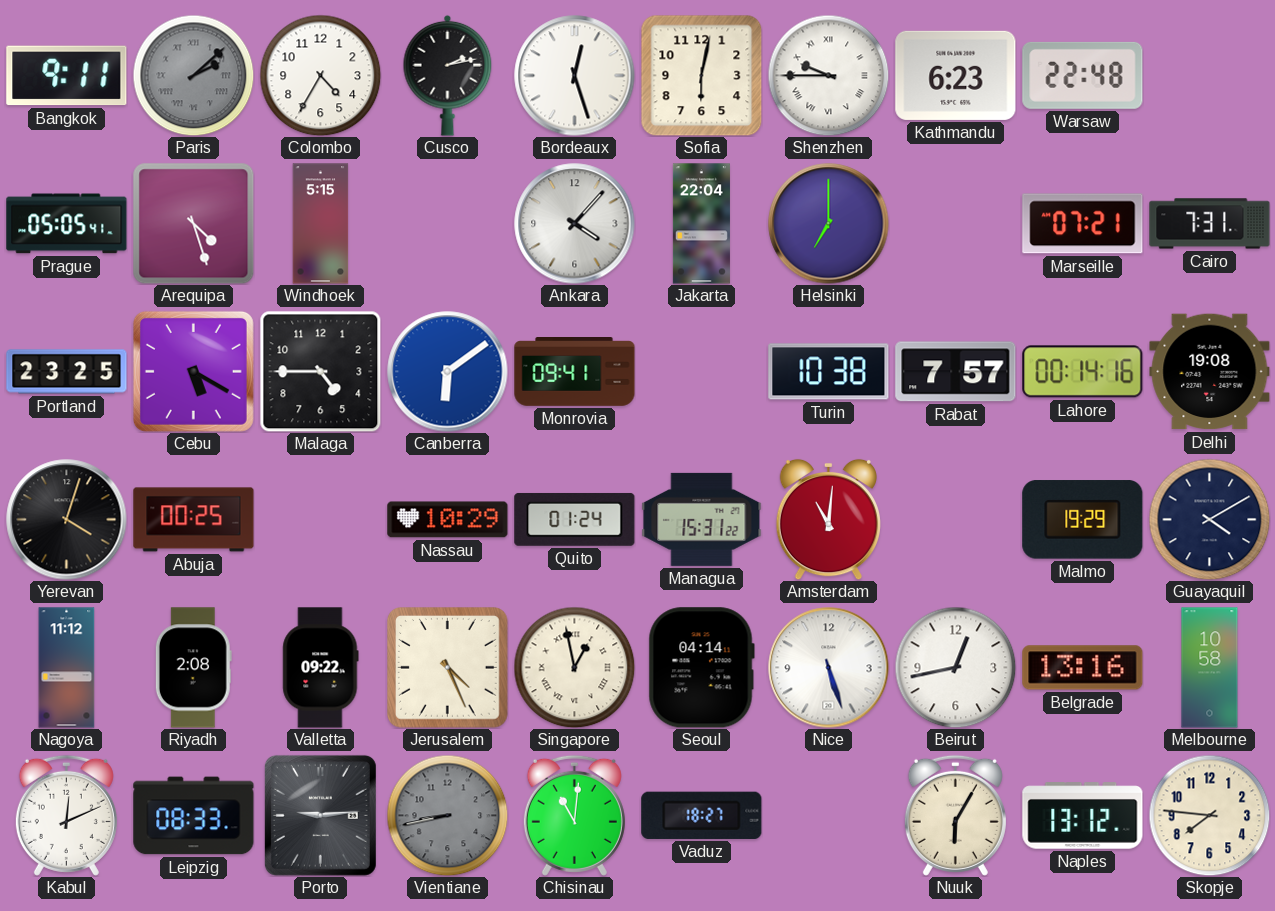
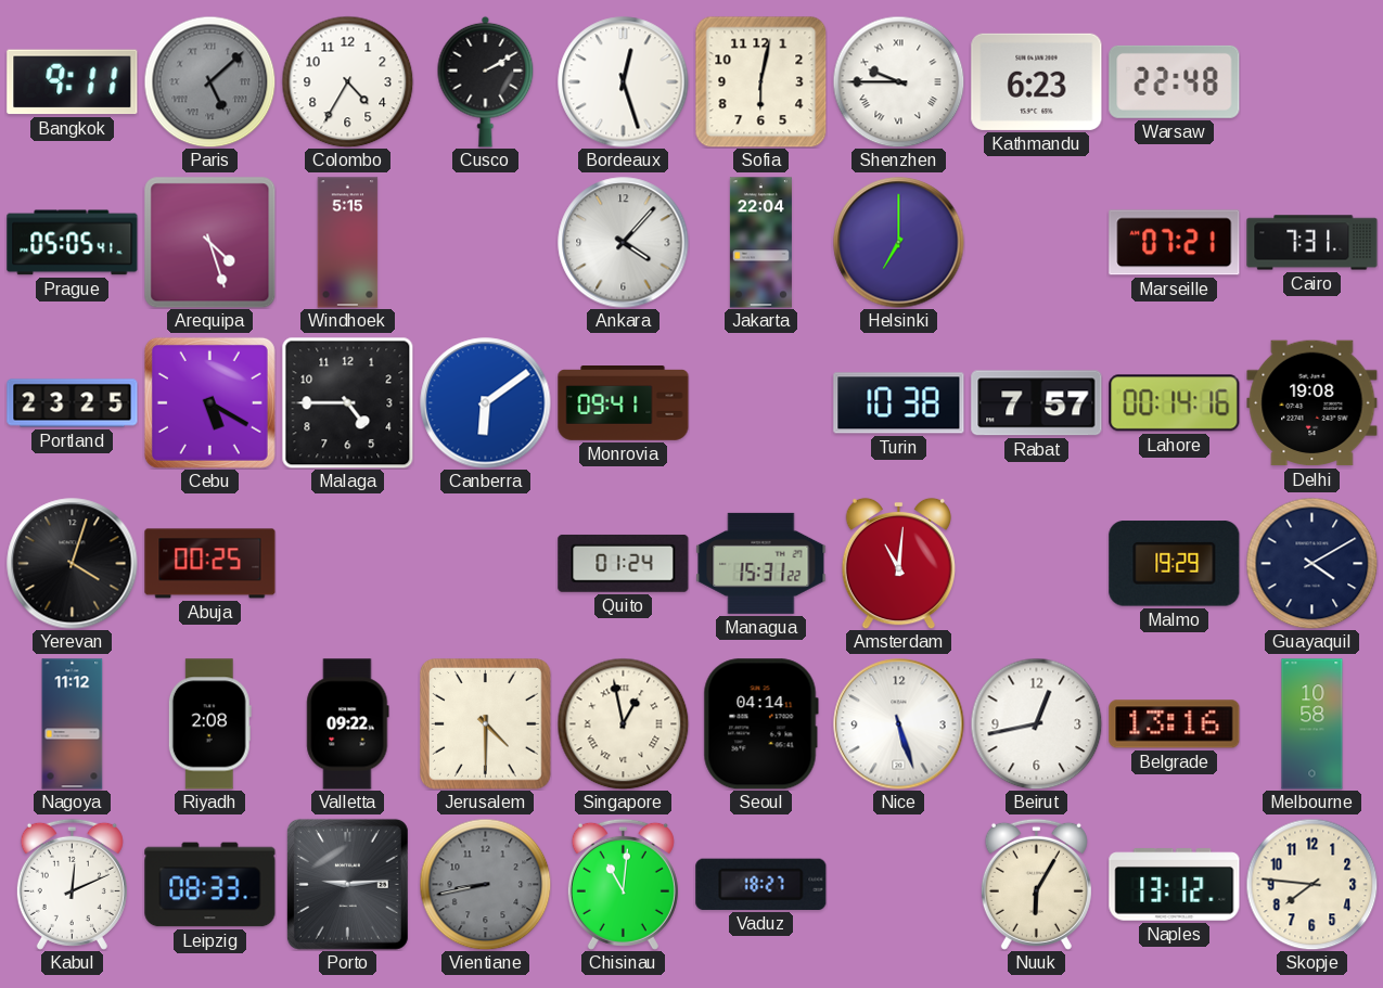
Paris: 2:08 -> 5:08
Cusco: 2:13 -> 2:10
Nassau: 10:29 -> none
Jerusalem: 4:26 -> 4:30
